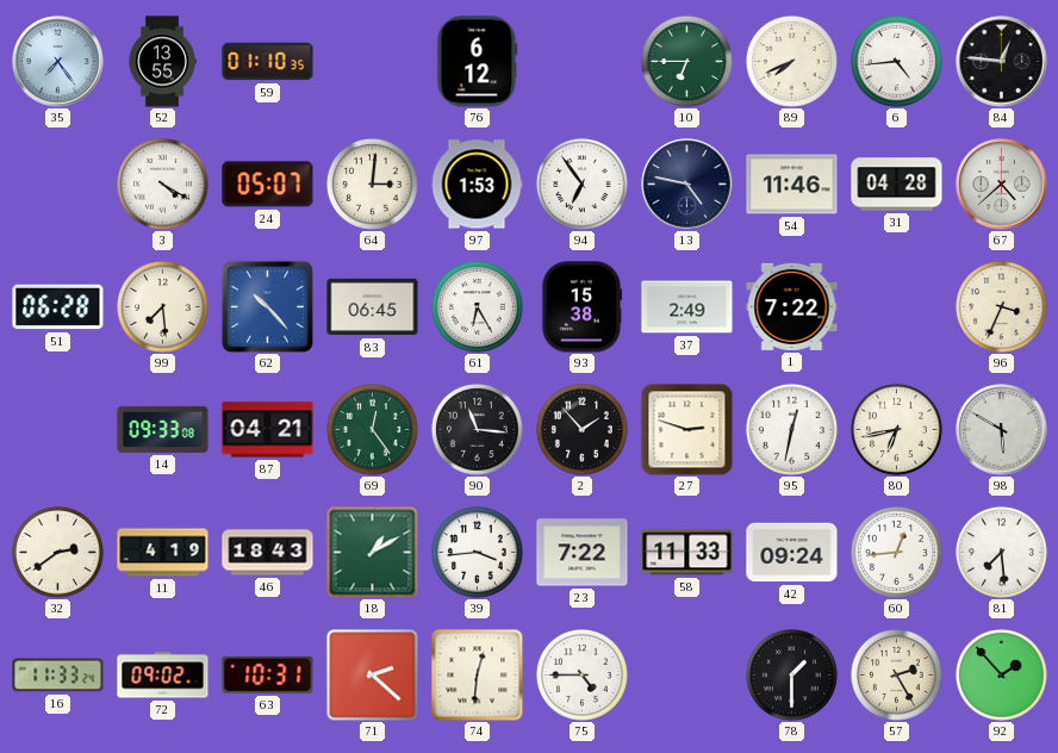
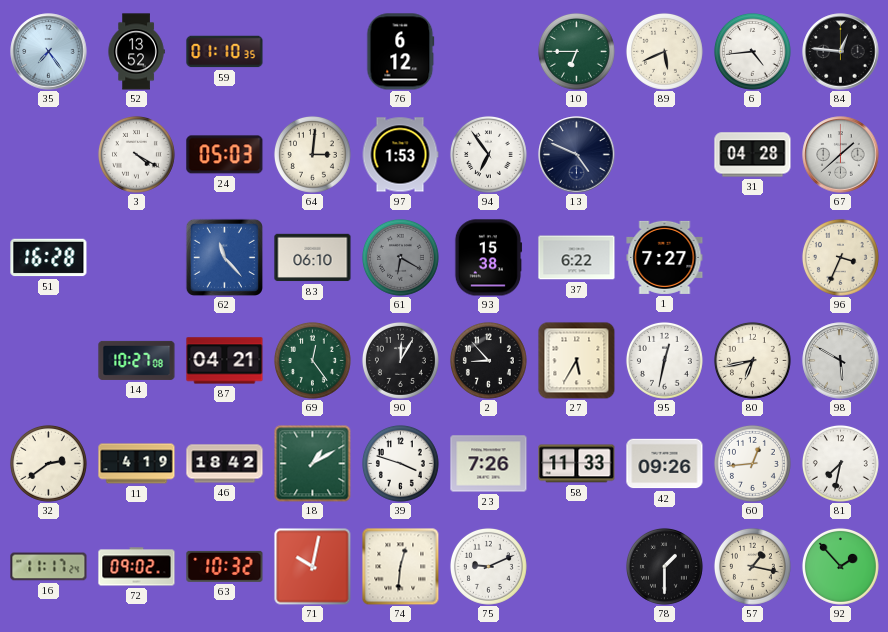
52: 13:55 -> 13:52
89: 7:41 -> 5:41
24: 05:07 -> 05:03
13: 4:47 -> 4:49
54: 11:46 -> none
67: 4:38 -> 1:38
51: 06:28 -> 16:28
99: 7:29 -> none
62: 10:23 -> 11:23
83: 06:45 -> 06:10
61: 6:25 -> 6:20
61 dial: white -> grey
37: 2:49 -> 6:22
1: 7:22 -> 7:27
14: 09:33 -> 10:27
90: 11:16 -> 12:05
2: 1:53 -> 8:53
27: 2:48 -> 5:35
46: 18:43 -> 18:42
39: 3:44 -> 3:48
23: 7:22 -> 7:26
42: 09:24 -> 09:26
81: 7:29 -> 7:32
16: 11:33 -> 11:17
63: 10:31 -> 10:32
71: 2:22 -> 10:02
75: 4:45 -> 9:11
57: 2:25 -> 1:17
